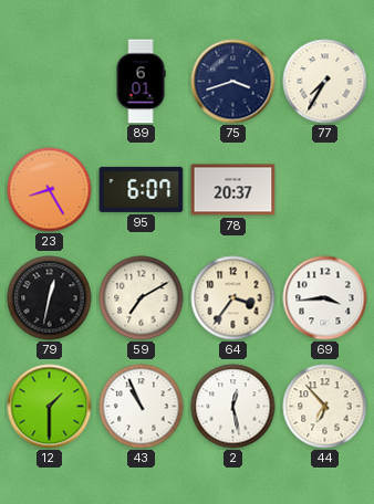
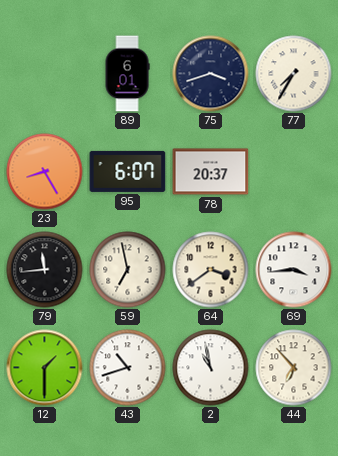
79: 12:32 -> 11:44
59: 7:10 -> 6:58
64: 3:36 -> 3:39
43: 10:56 -> 10:42
2: 12:28 -> 10:58
